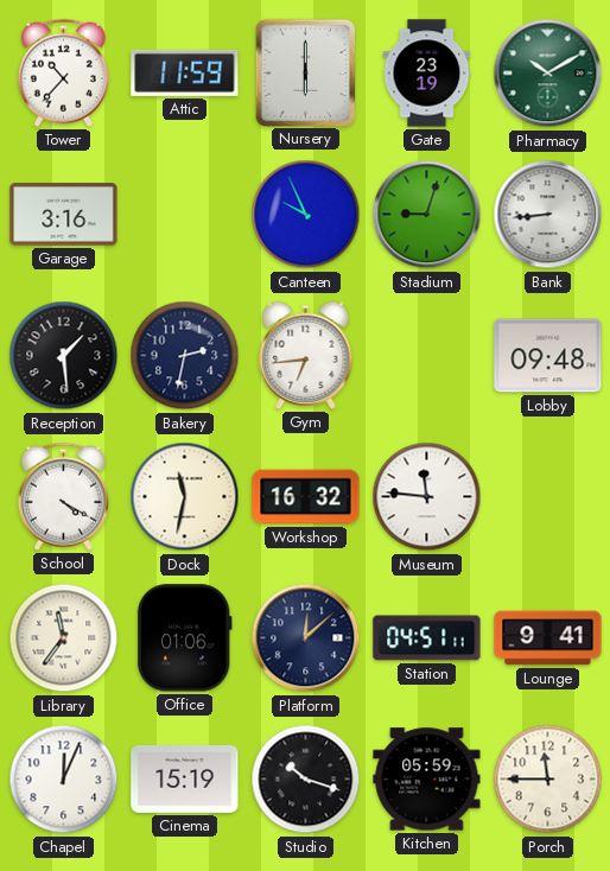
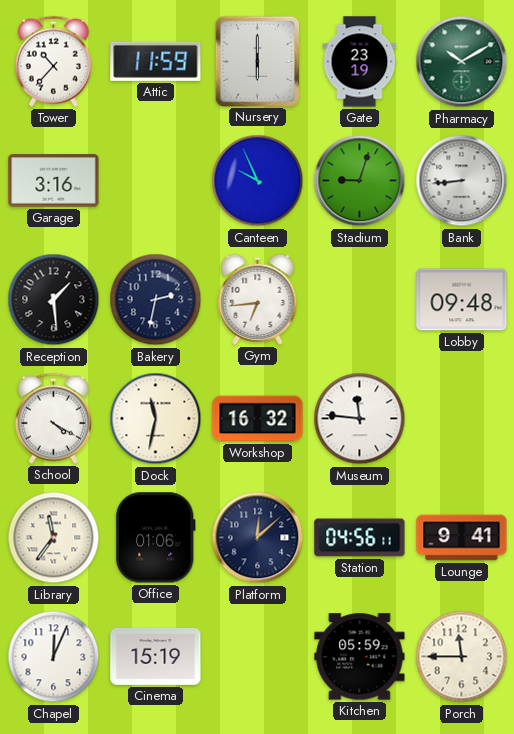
Station: 04:51 -> 04:56
Studio: 10:18 -> none
